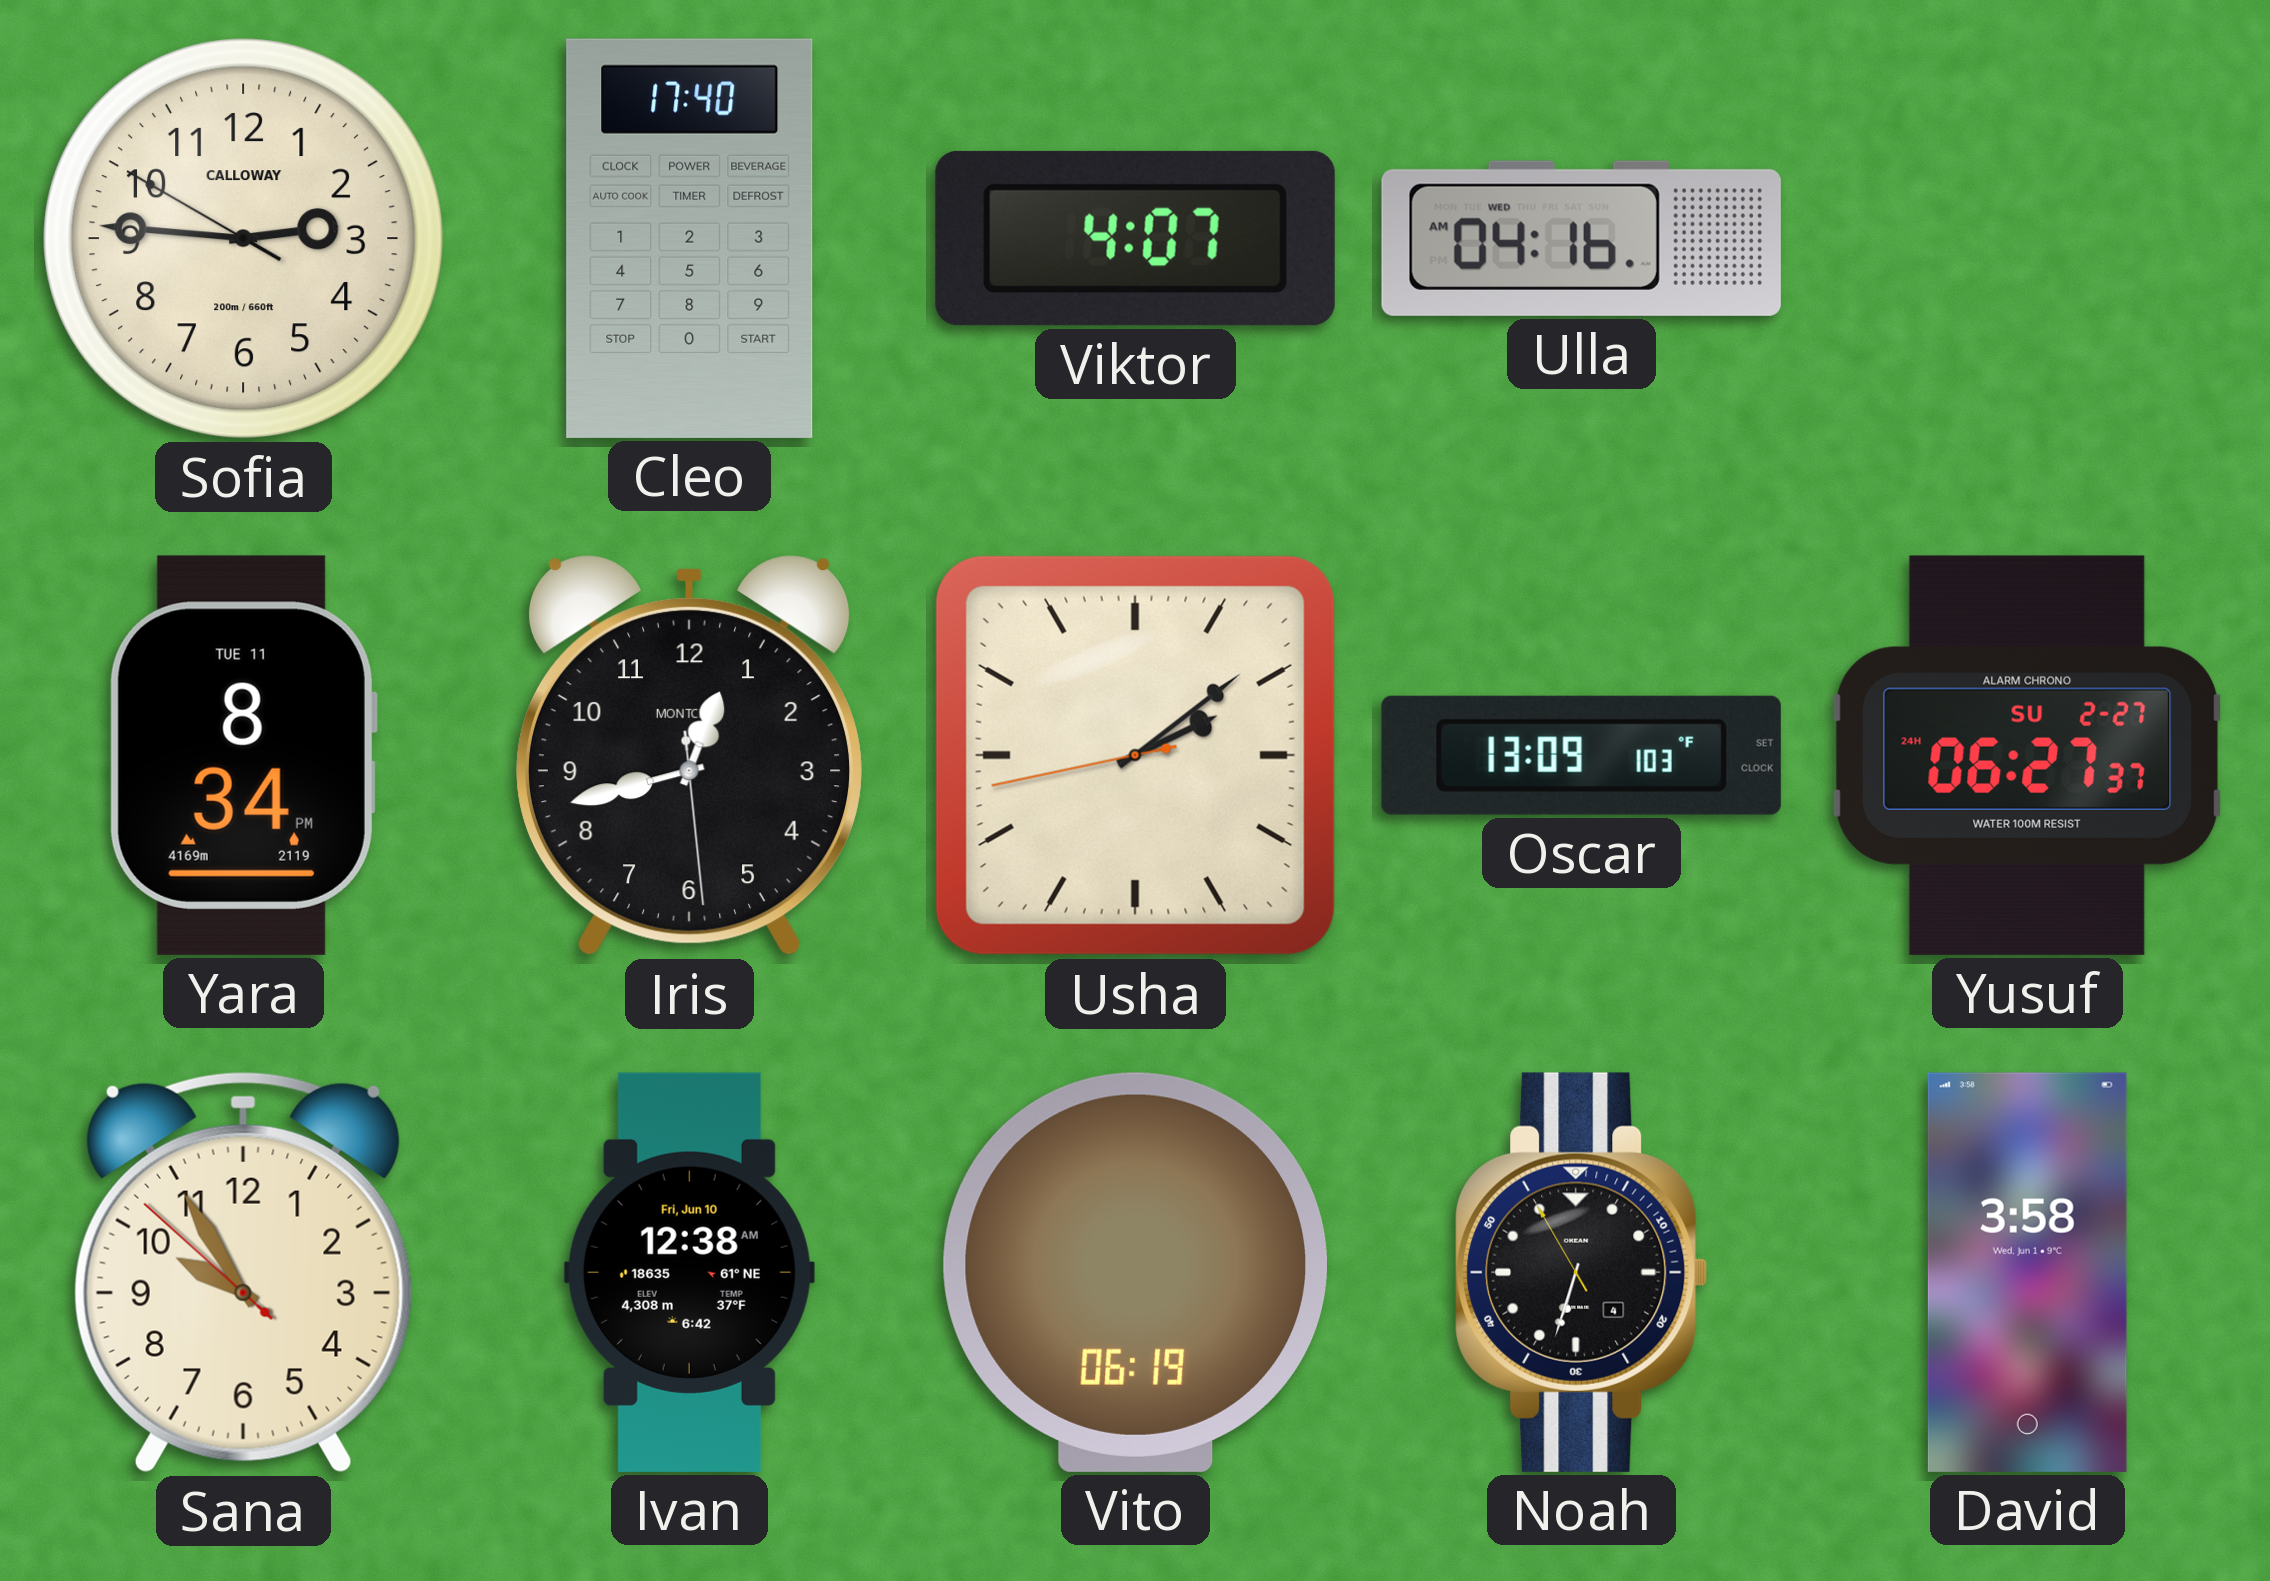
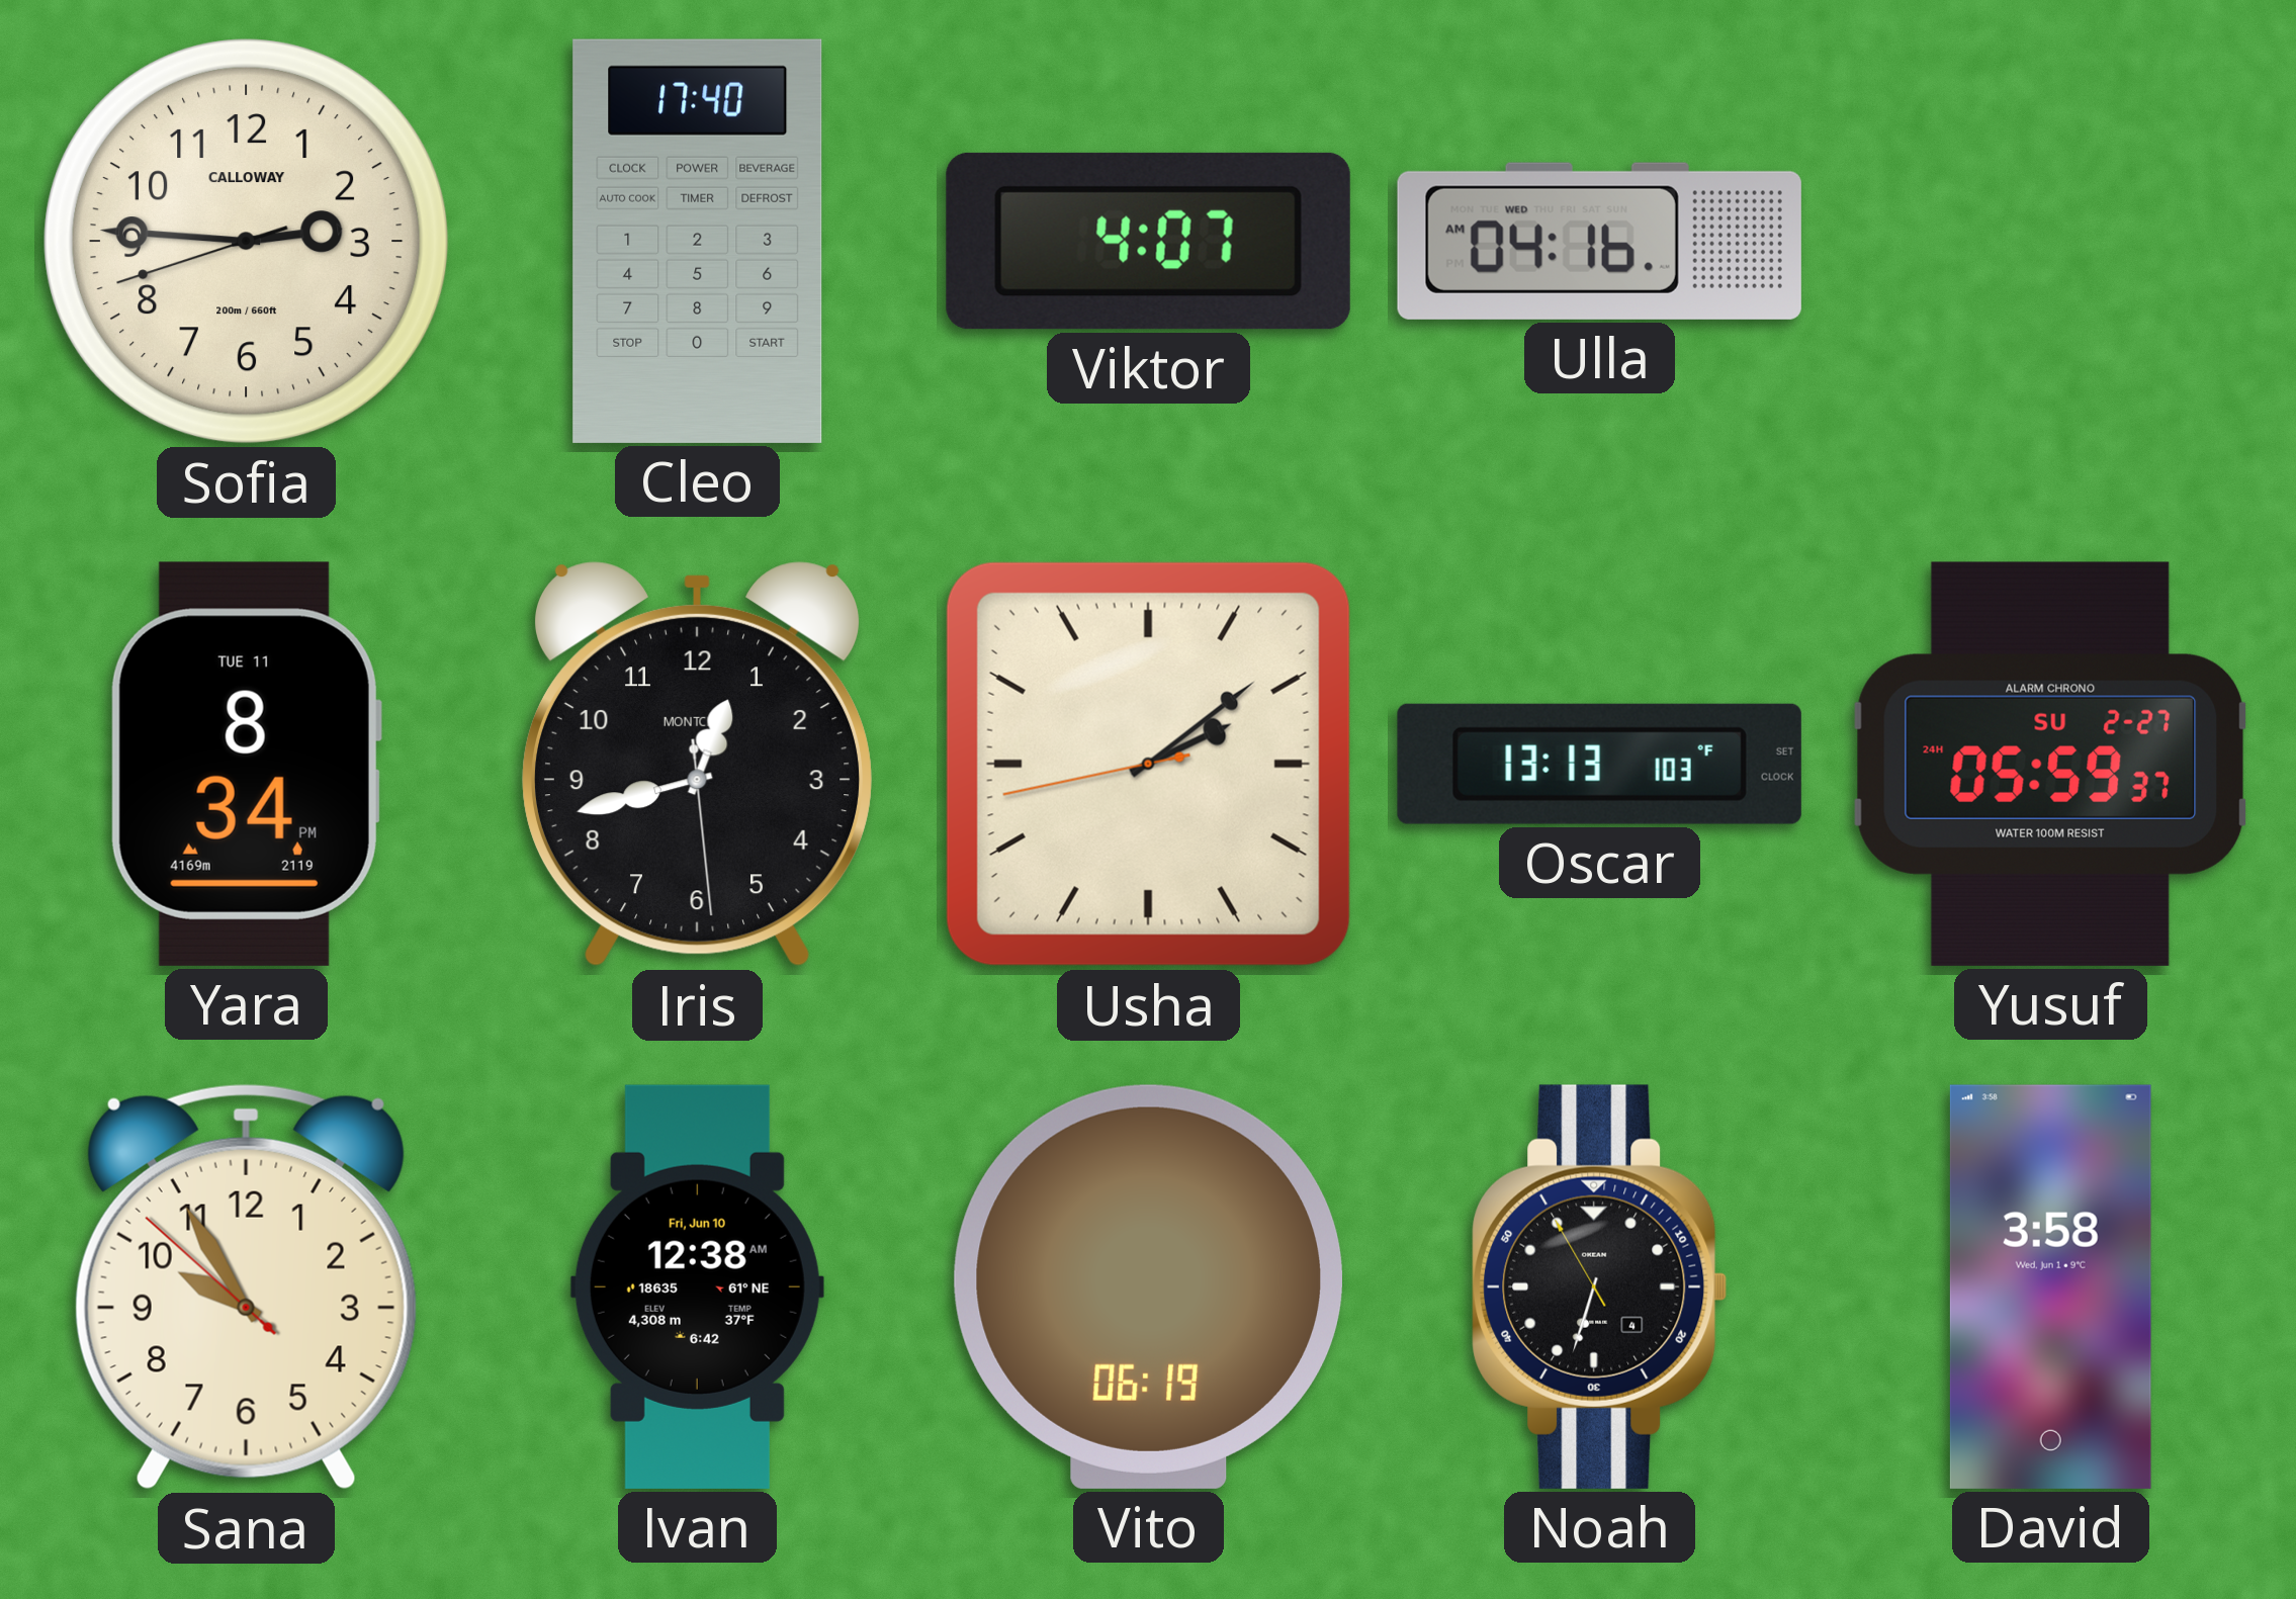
Sofia: 2:45:50 -> 2:45:42
Oscar: 13:09 -> 13:13
Yusuf: 06:27 -> 05:59
